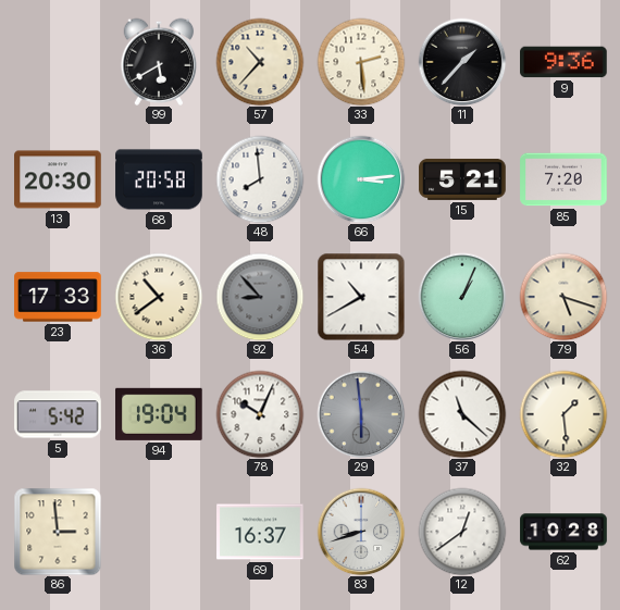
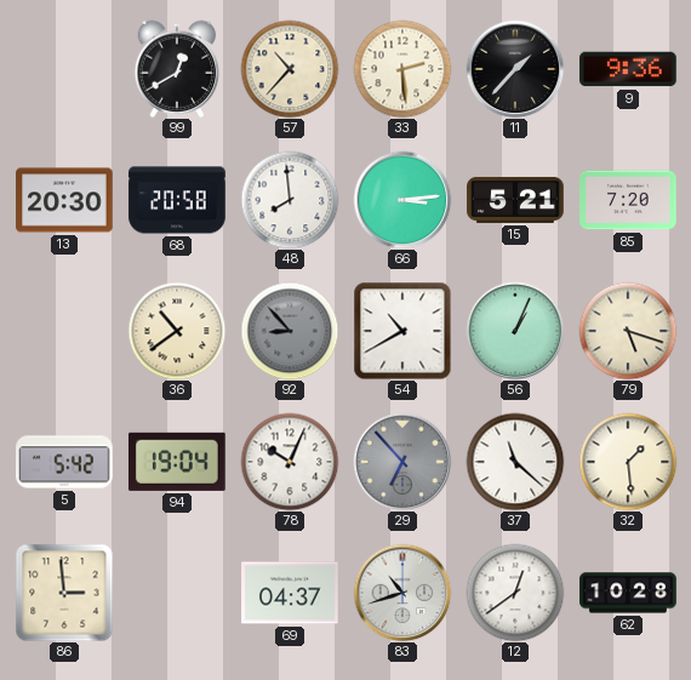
99: 5:40 -> 12:40
23: 17:33 -> none
29: 5:59 -> 6:53
69: 16:37 -> 04:37
83: 8:42 -> 10:42
